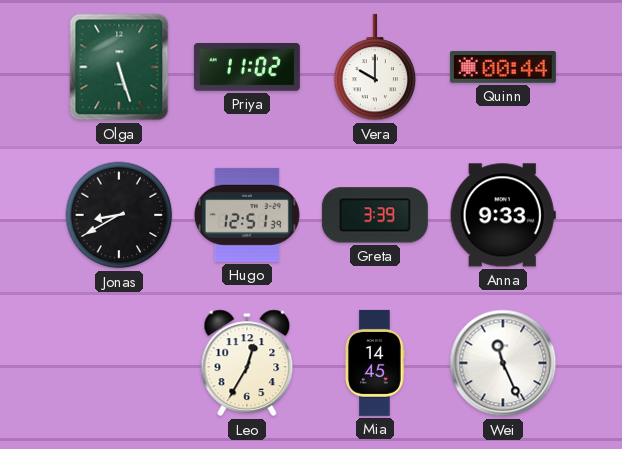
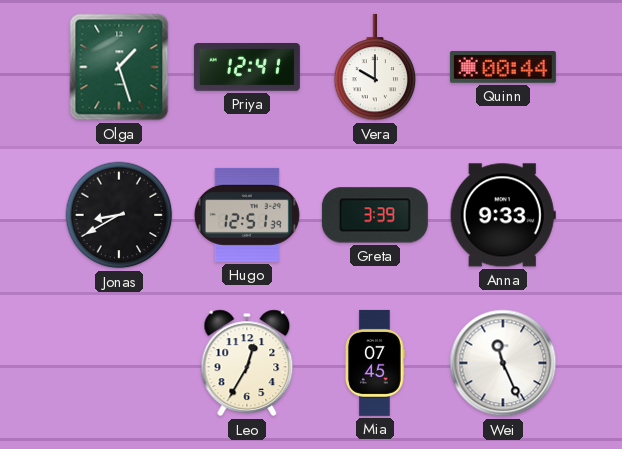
Olga: 5:27 -> 1:27
Priya: 11:02 -> 12:41
Mia: 14:45 -> 07:45
